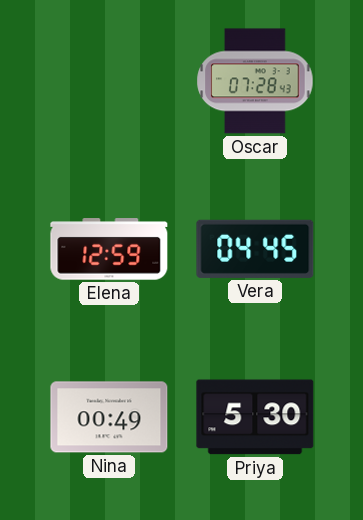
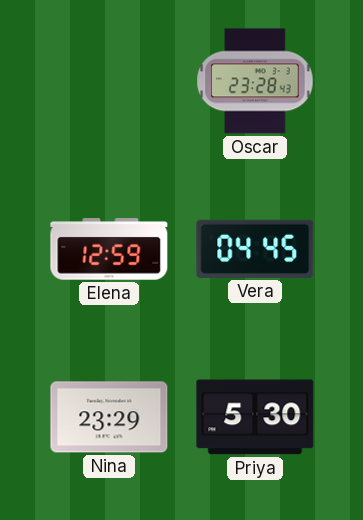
Oscar: 07:28 -> 23:28
Nina: 00:49 -> 23:29
